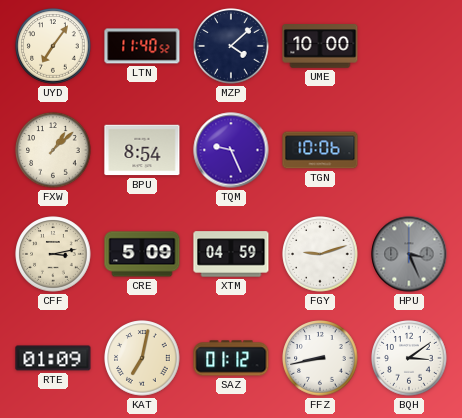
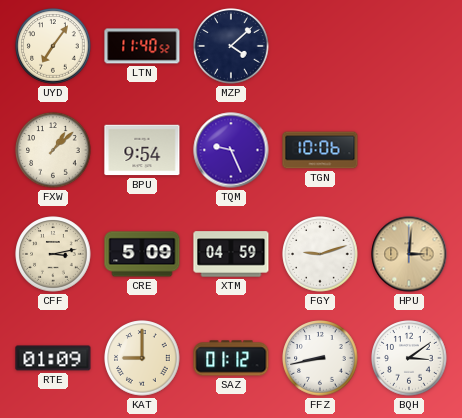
UME: 10:00 -> none
BPU: 8:54 -> 9:54
HPU: 3:26 -> 3:01
HPU dial: grey -> champagne
KAT: 7:02 -> 9:00
